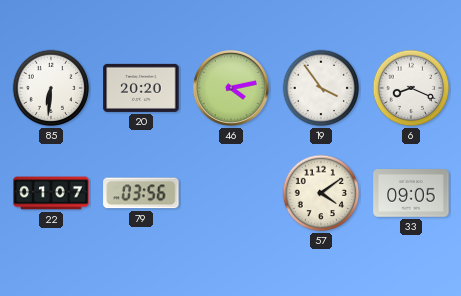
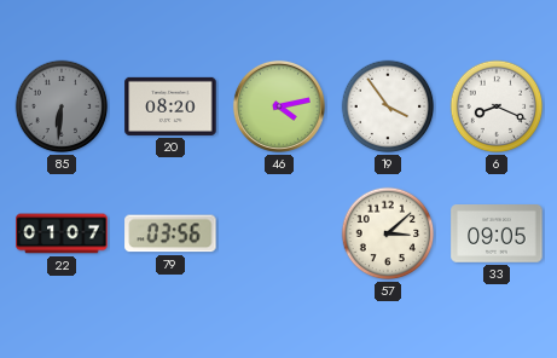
85 dial: white -> grey
20: 20:20 -> 08:20
57: 4:09 -> 3:08
